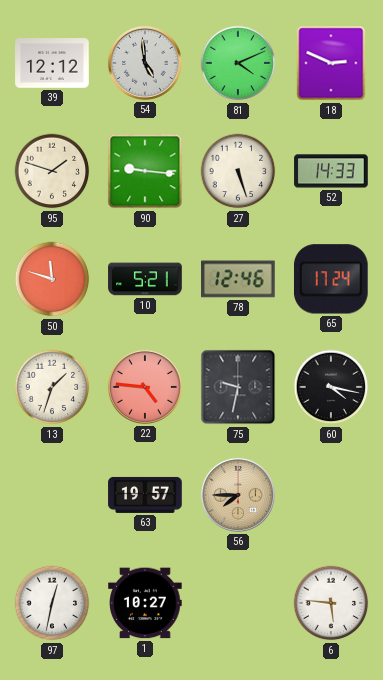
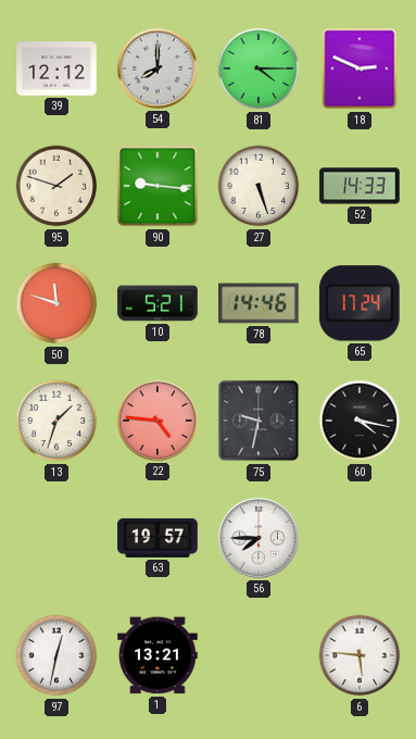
54: 4:59 -> 8:00
81: 4:11 -> 4:15
78: 12:46 -> 14:46
56 dial: champagne -> white
1: 10:27 -> 13:21
